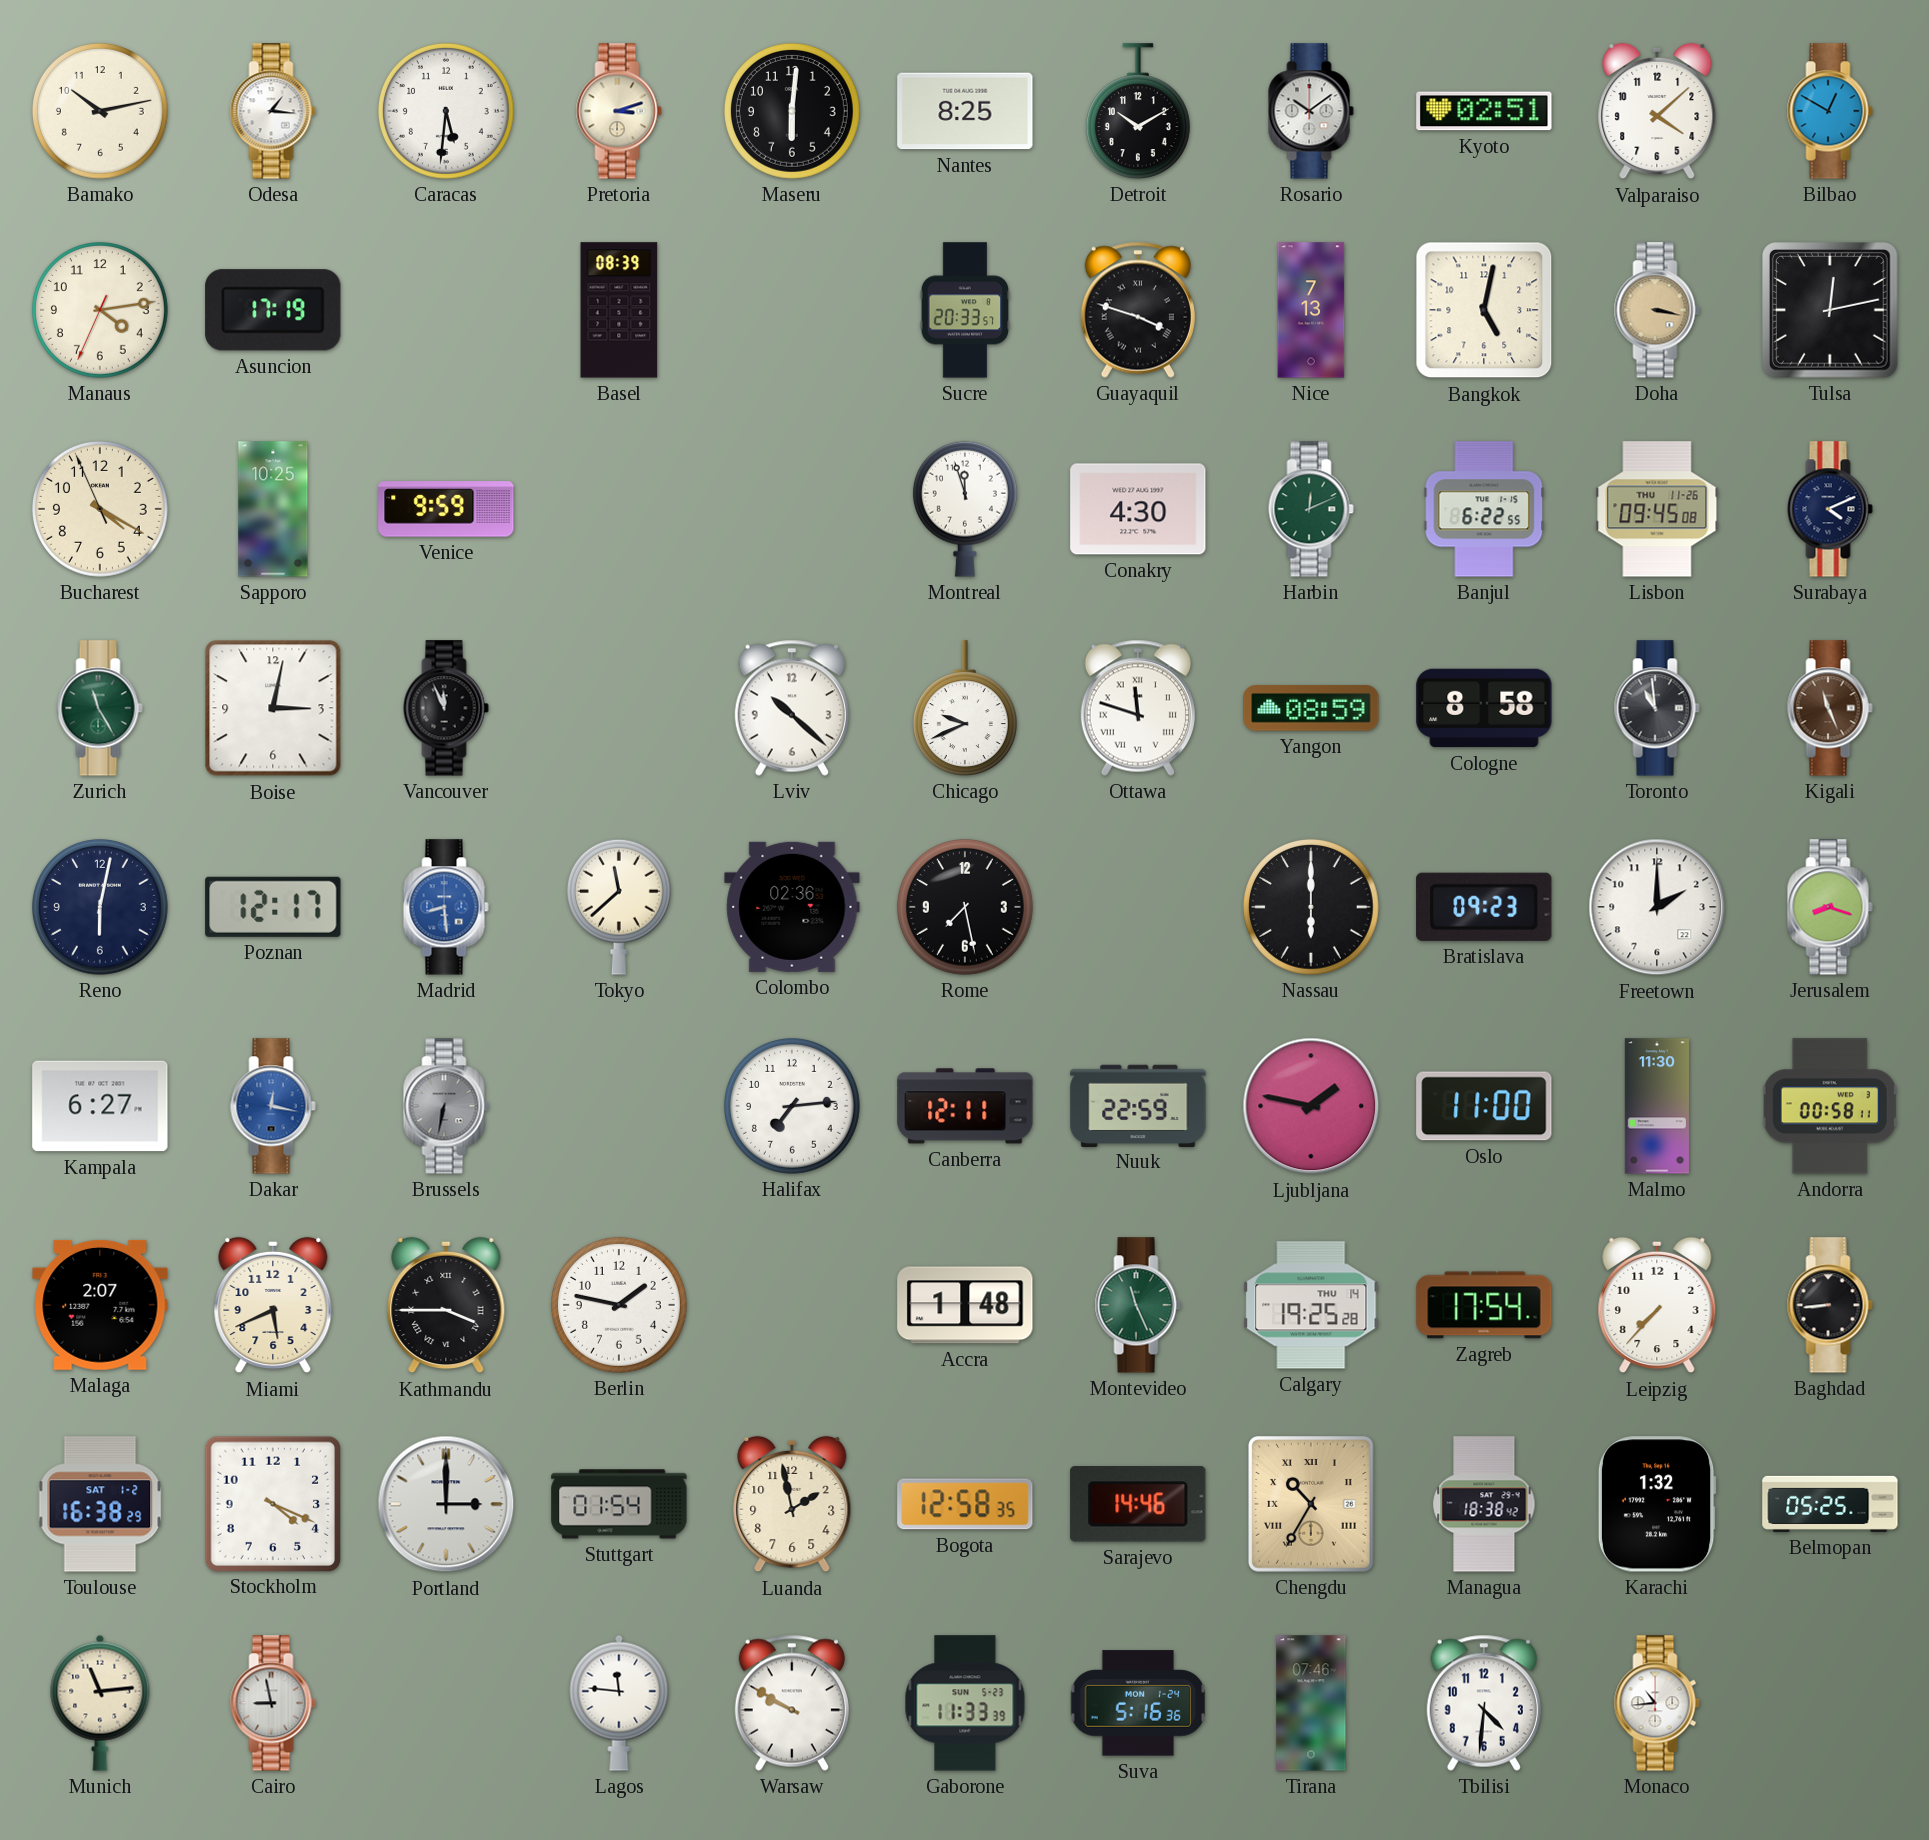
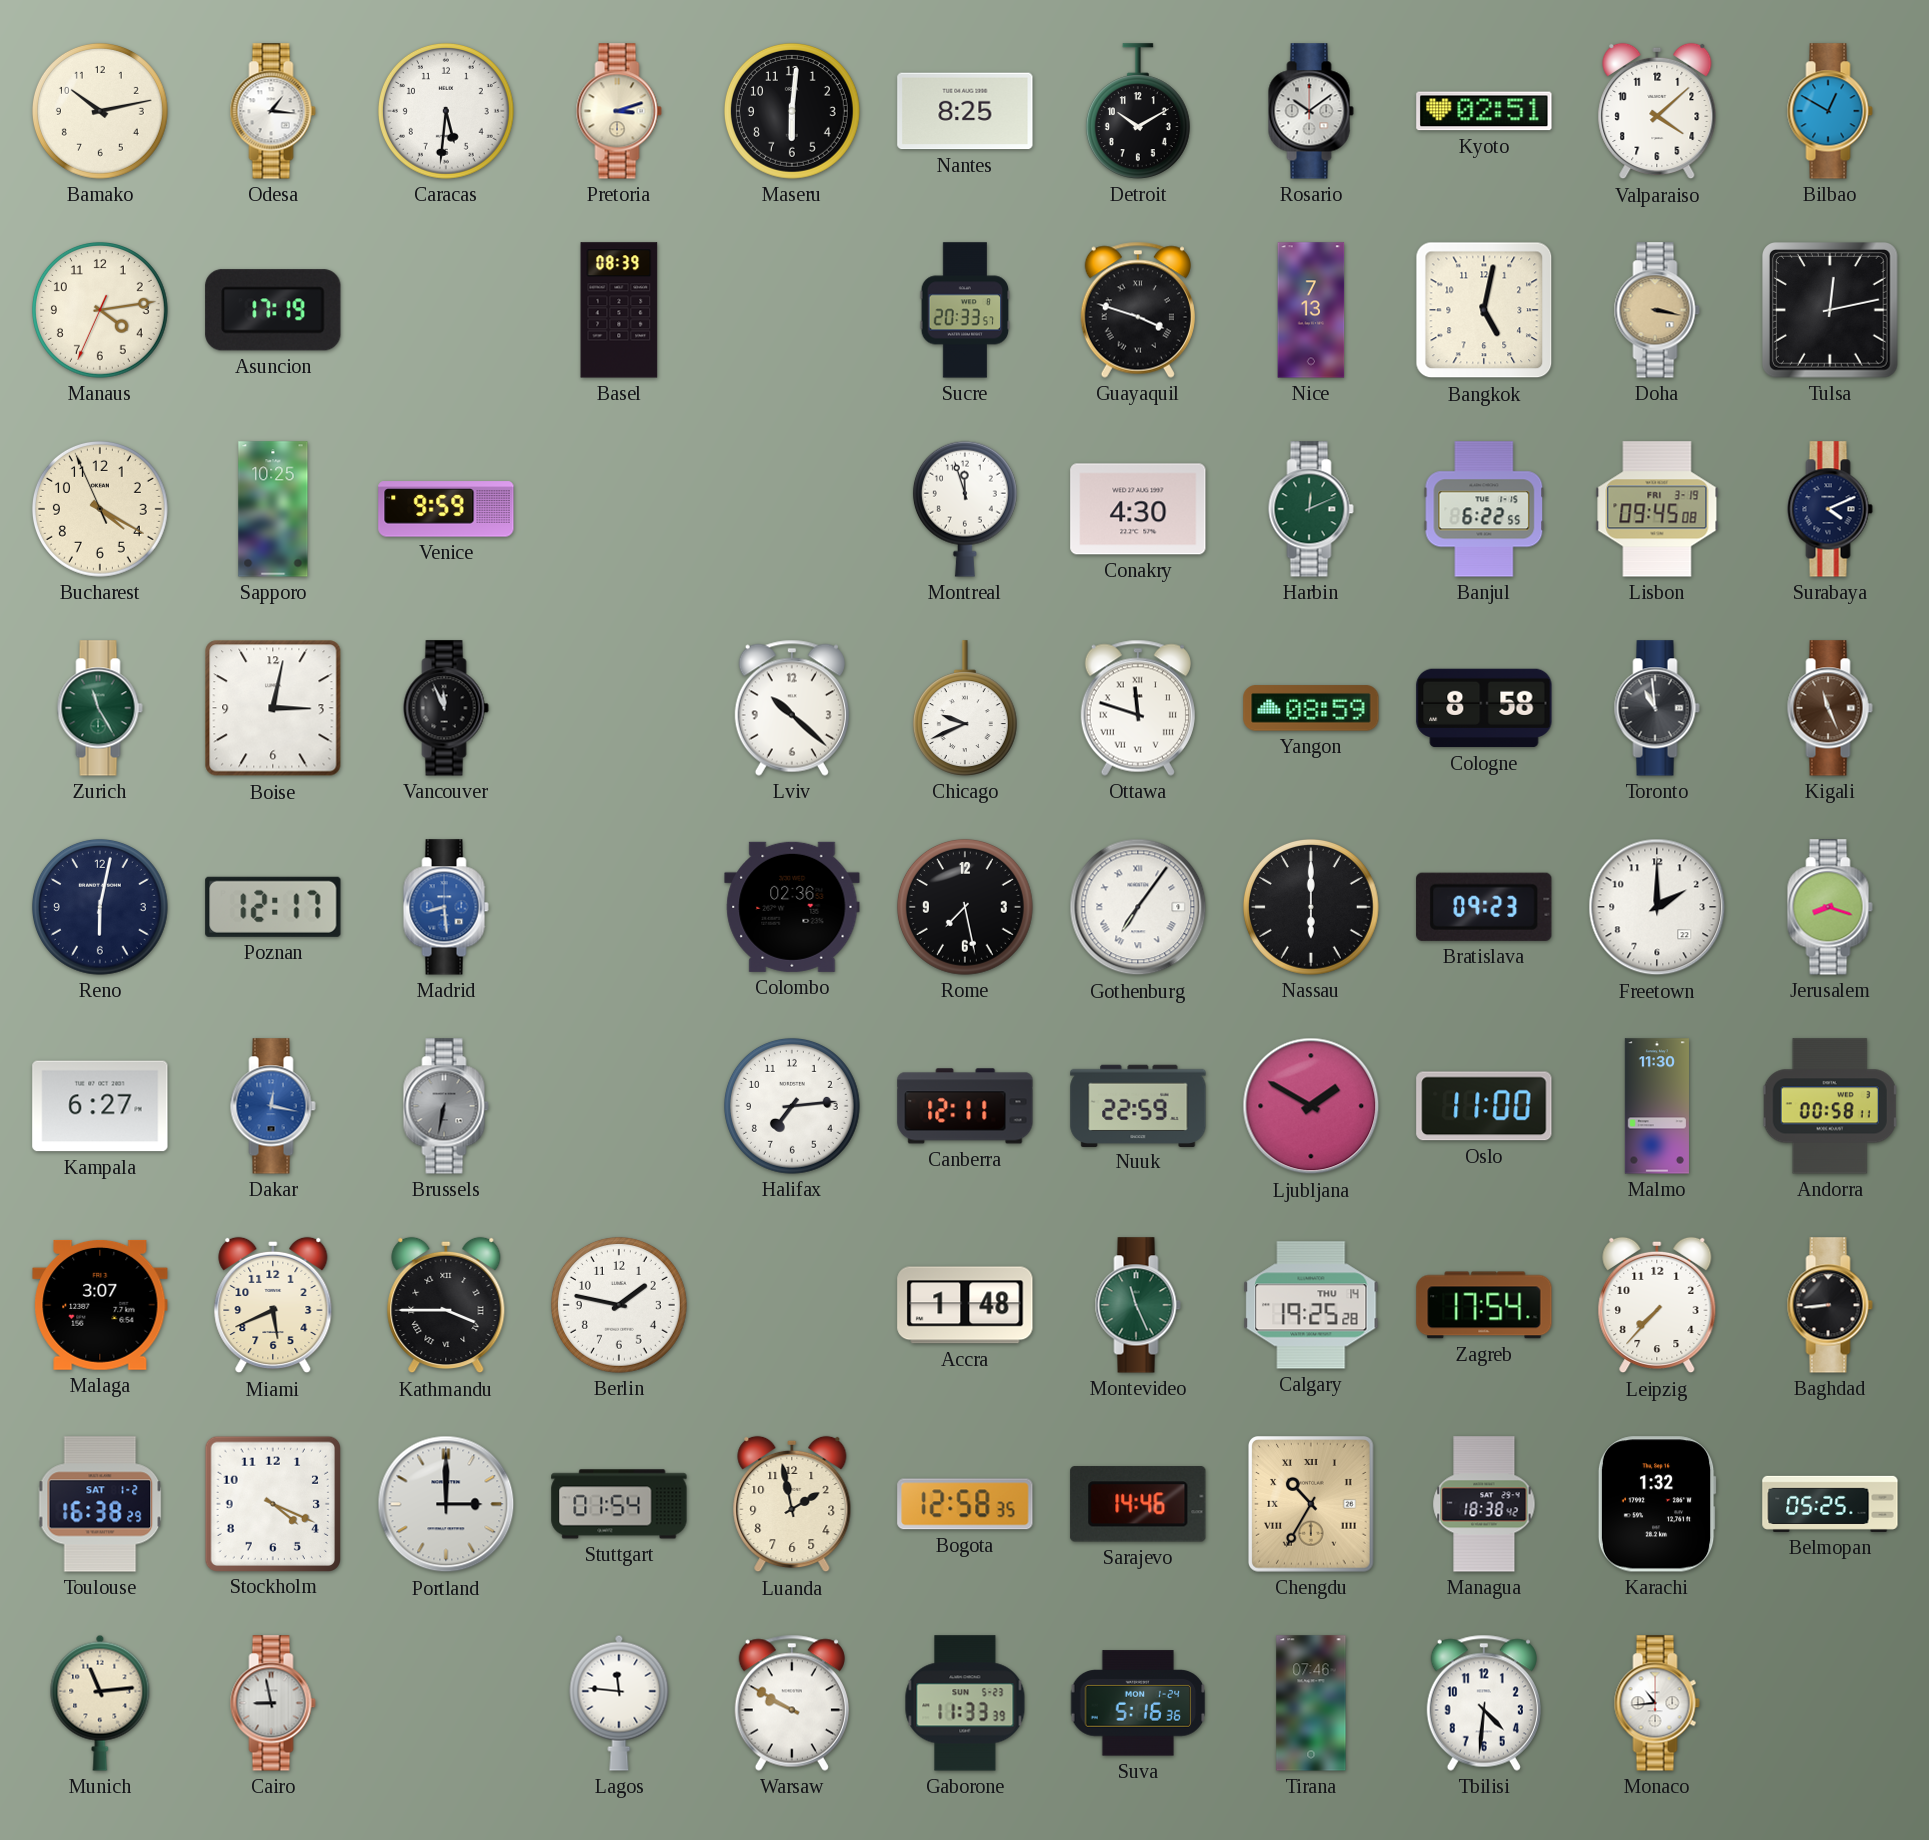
Lisbon date: THU 11-26 -> FRI 3-19
Tokyo: 11:38 -> none
Gothenburg: none -> 7:06
Ljubljana: 1:47 -> 1:50
Malaga: 2:07 -> 3:07
